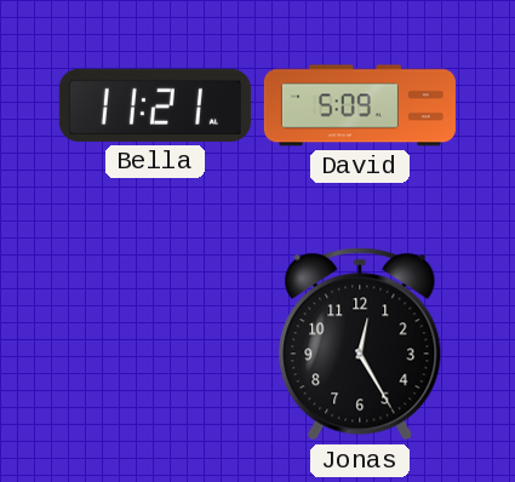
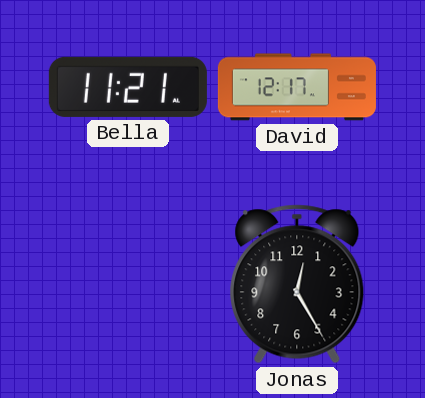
David: 5:09 -> 12:17
